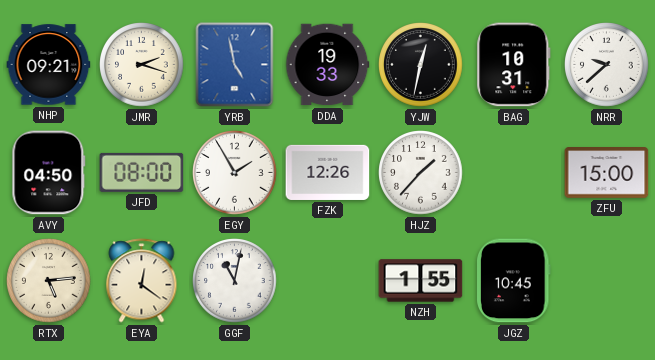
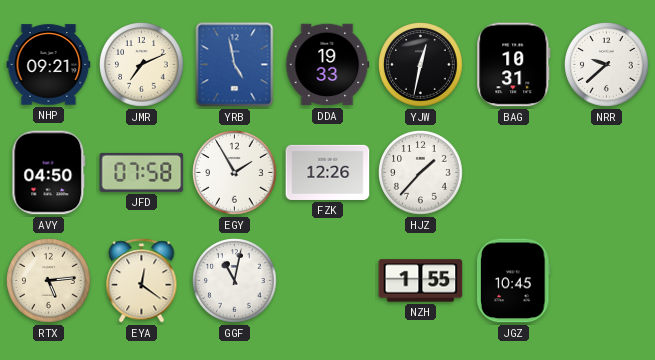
JMR: 2:18 -> 7:11
JFD: 08:00 -> 07:58
ZFU: 15:00 -> none
